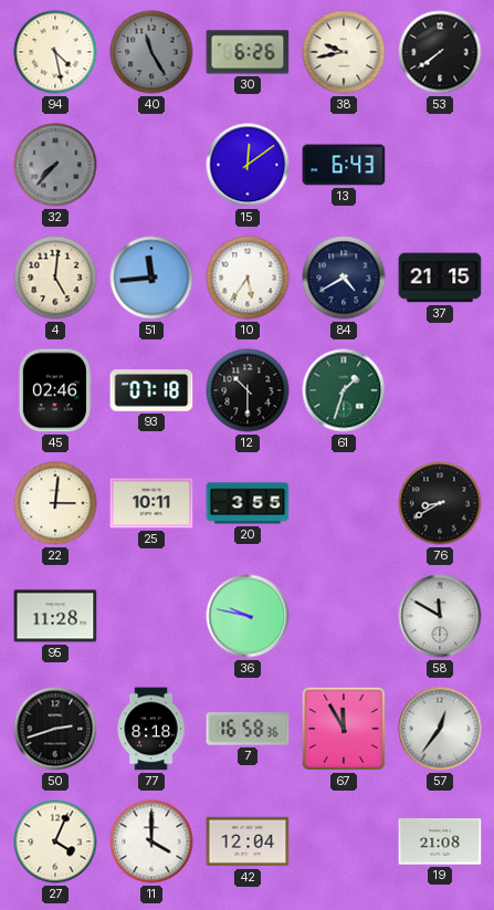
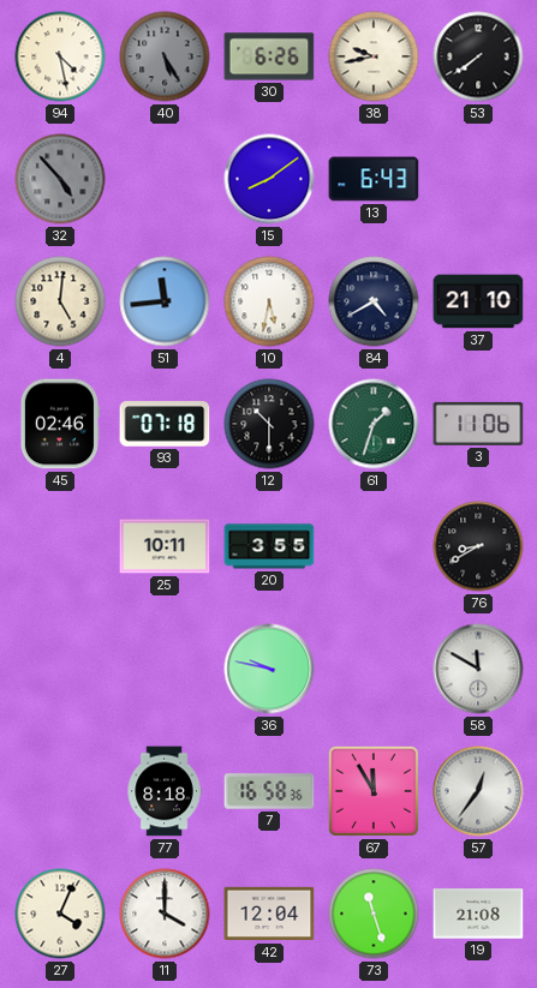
40: 11:25 -> 5:25
32: 7:37 -> 4:53
15: 12:09 -> 8:09
10: 5:36 -> 5:32
37: 21:15 -> 21:10
3: none -> 11:06
22: 3:01 -> none
95: 11:28 -> none
50: 2:42 -> none
73: none -> 11:27
